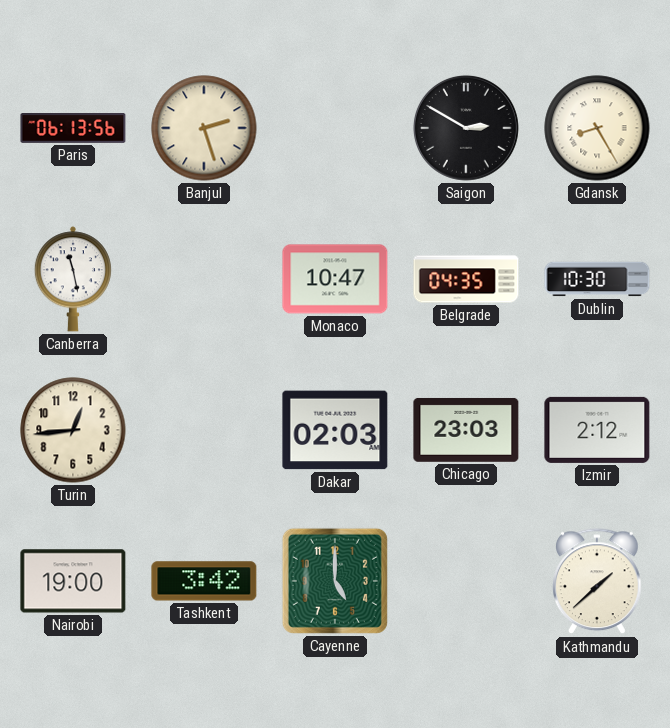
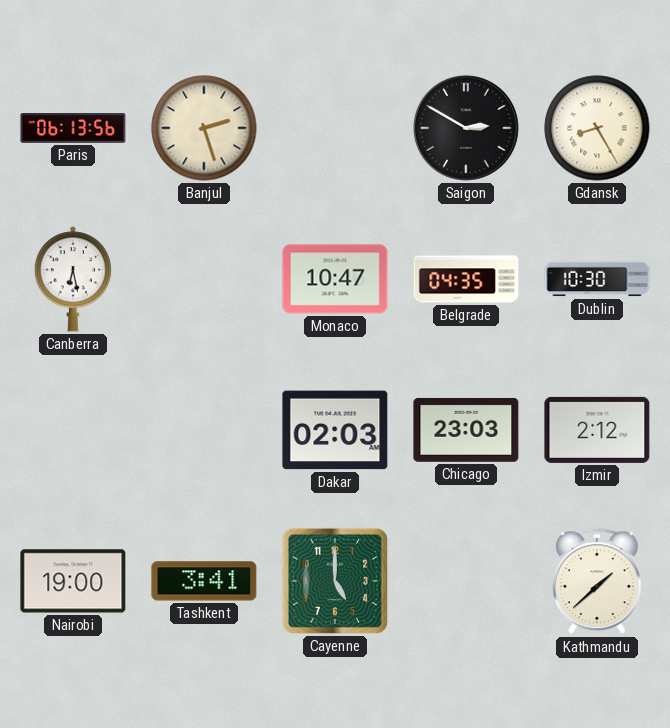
Canberra: 11:28 -> 6:28
Turin: 12:44 -> none
Tashkent: 3:42 -> 3:41
